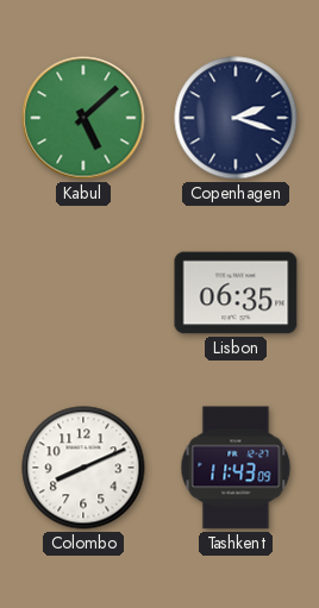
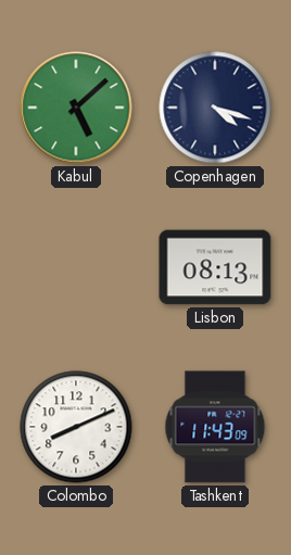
Copenhagen: 2:18 -> 4:18
Lisbon: 06:35 -> 08:13
